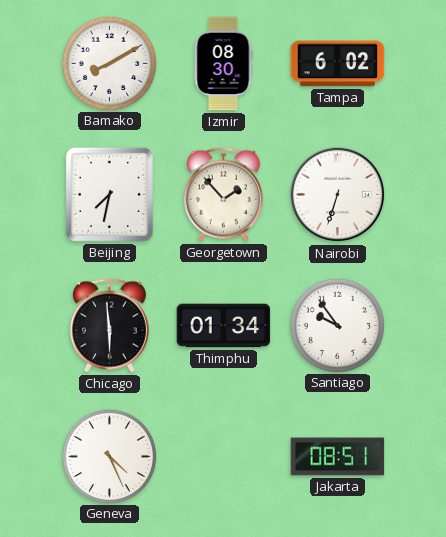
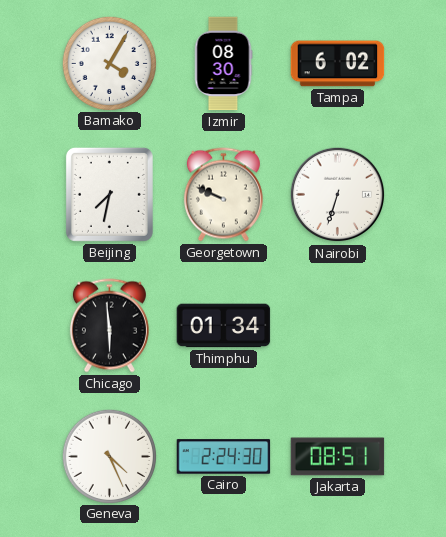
Bamako: 8:10 -> 4:05
Georgetown: 1:53 -> 9:49
Santiago: 9:54 -> none
Cairo: none -> 2:24
